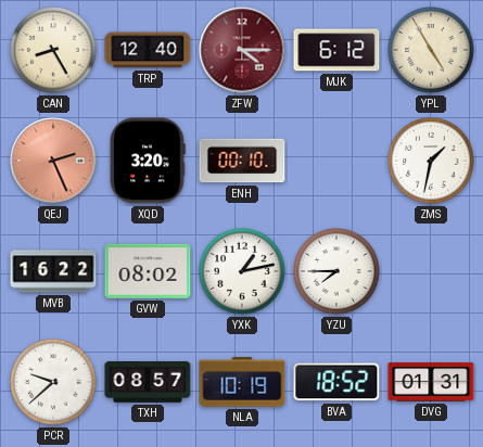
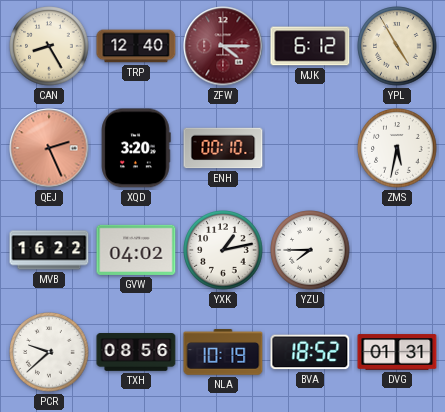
ZMS: 1:32 -> 5:32
GVW: 08:02 -> 04:02
TXH: 08:57 -> 08:56
